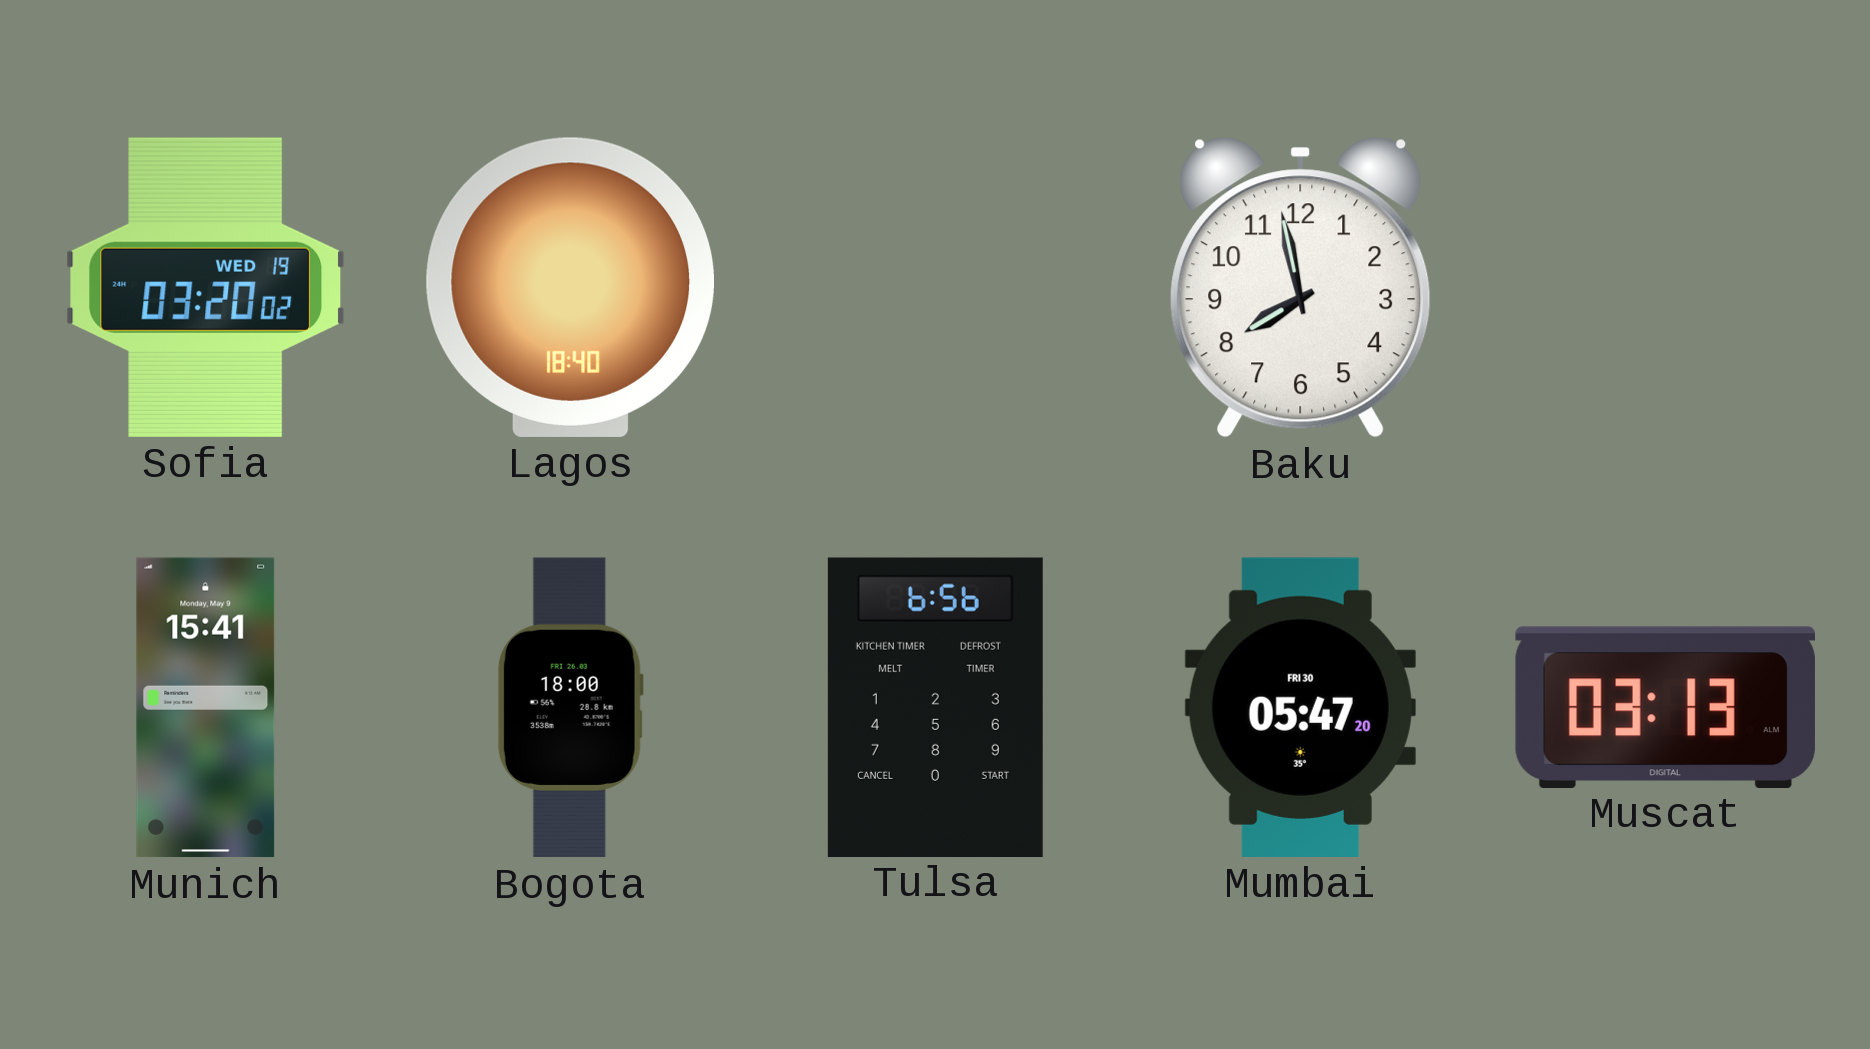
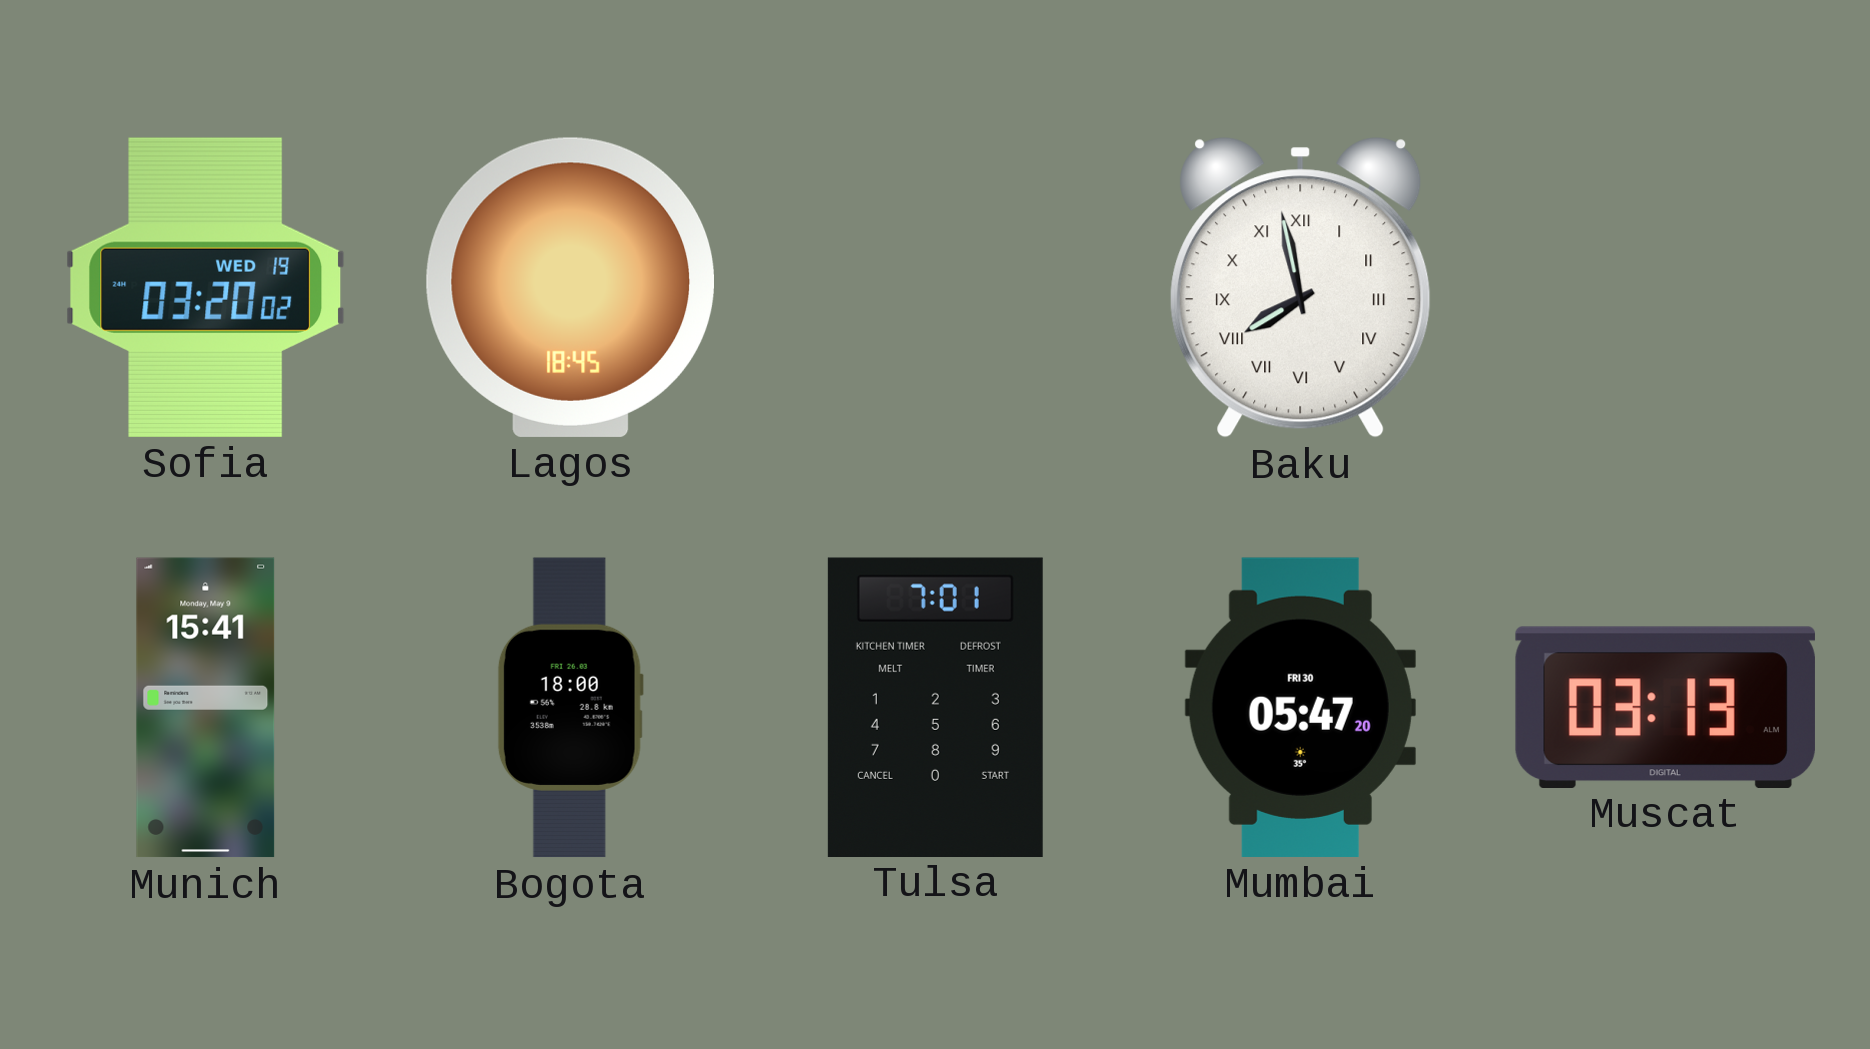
Lagos: 18:40 -> 18:45
Baku numerals: Arabic -> Roman
Tulsa: 6:56 -> 7:01
